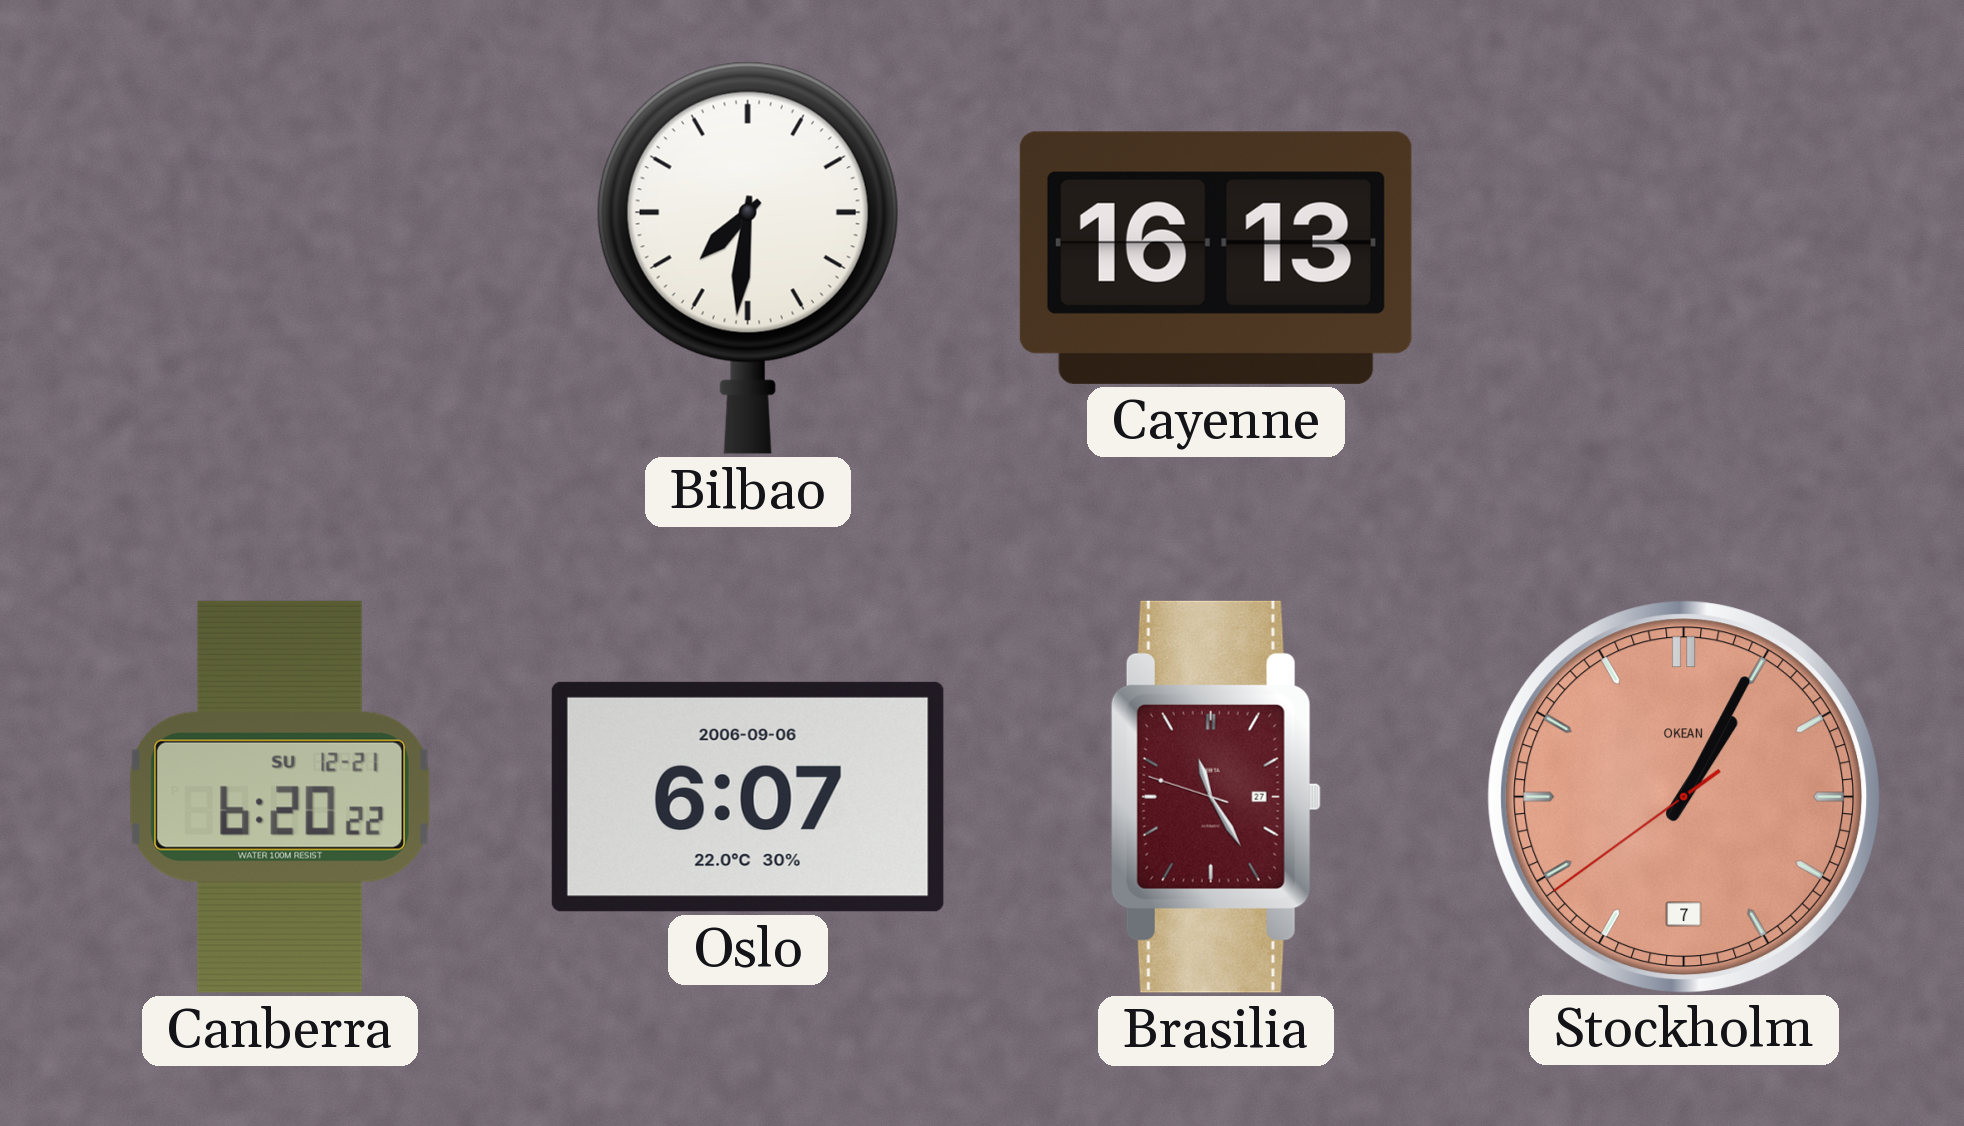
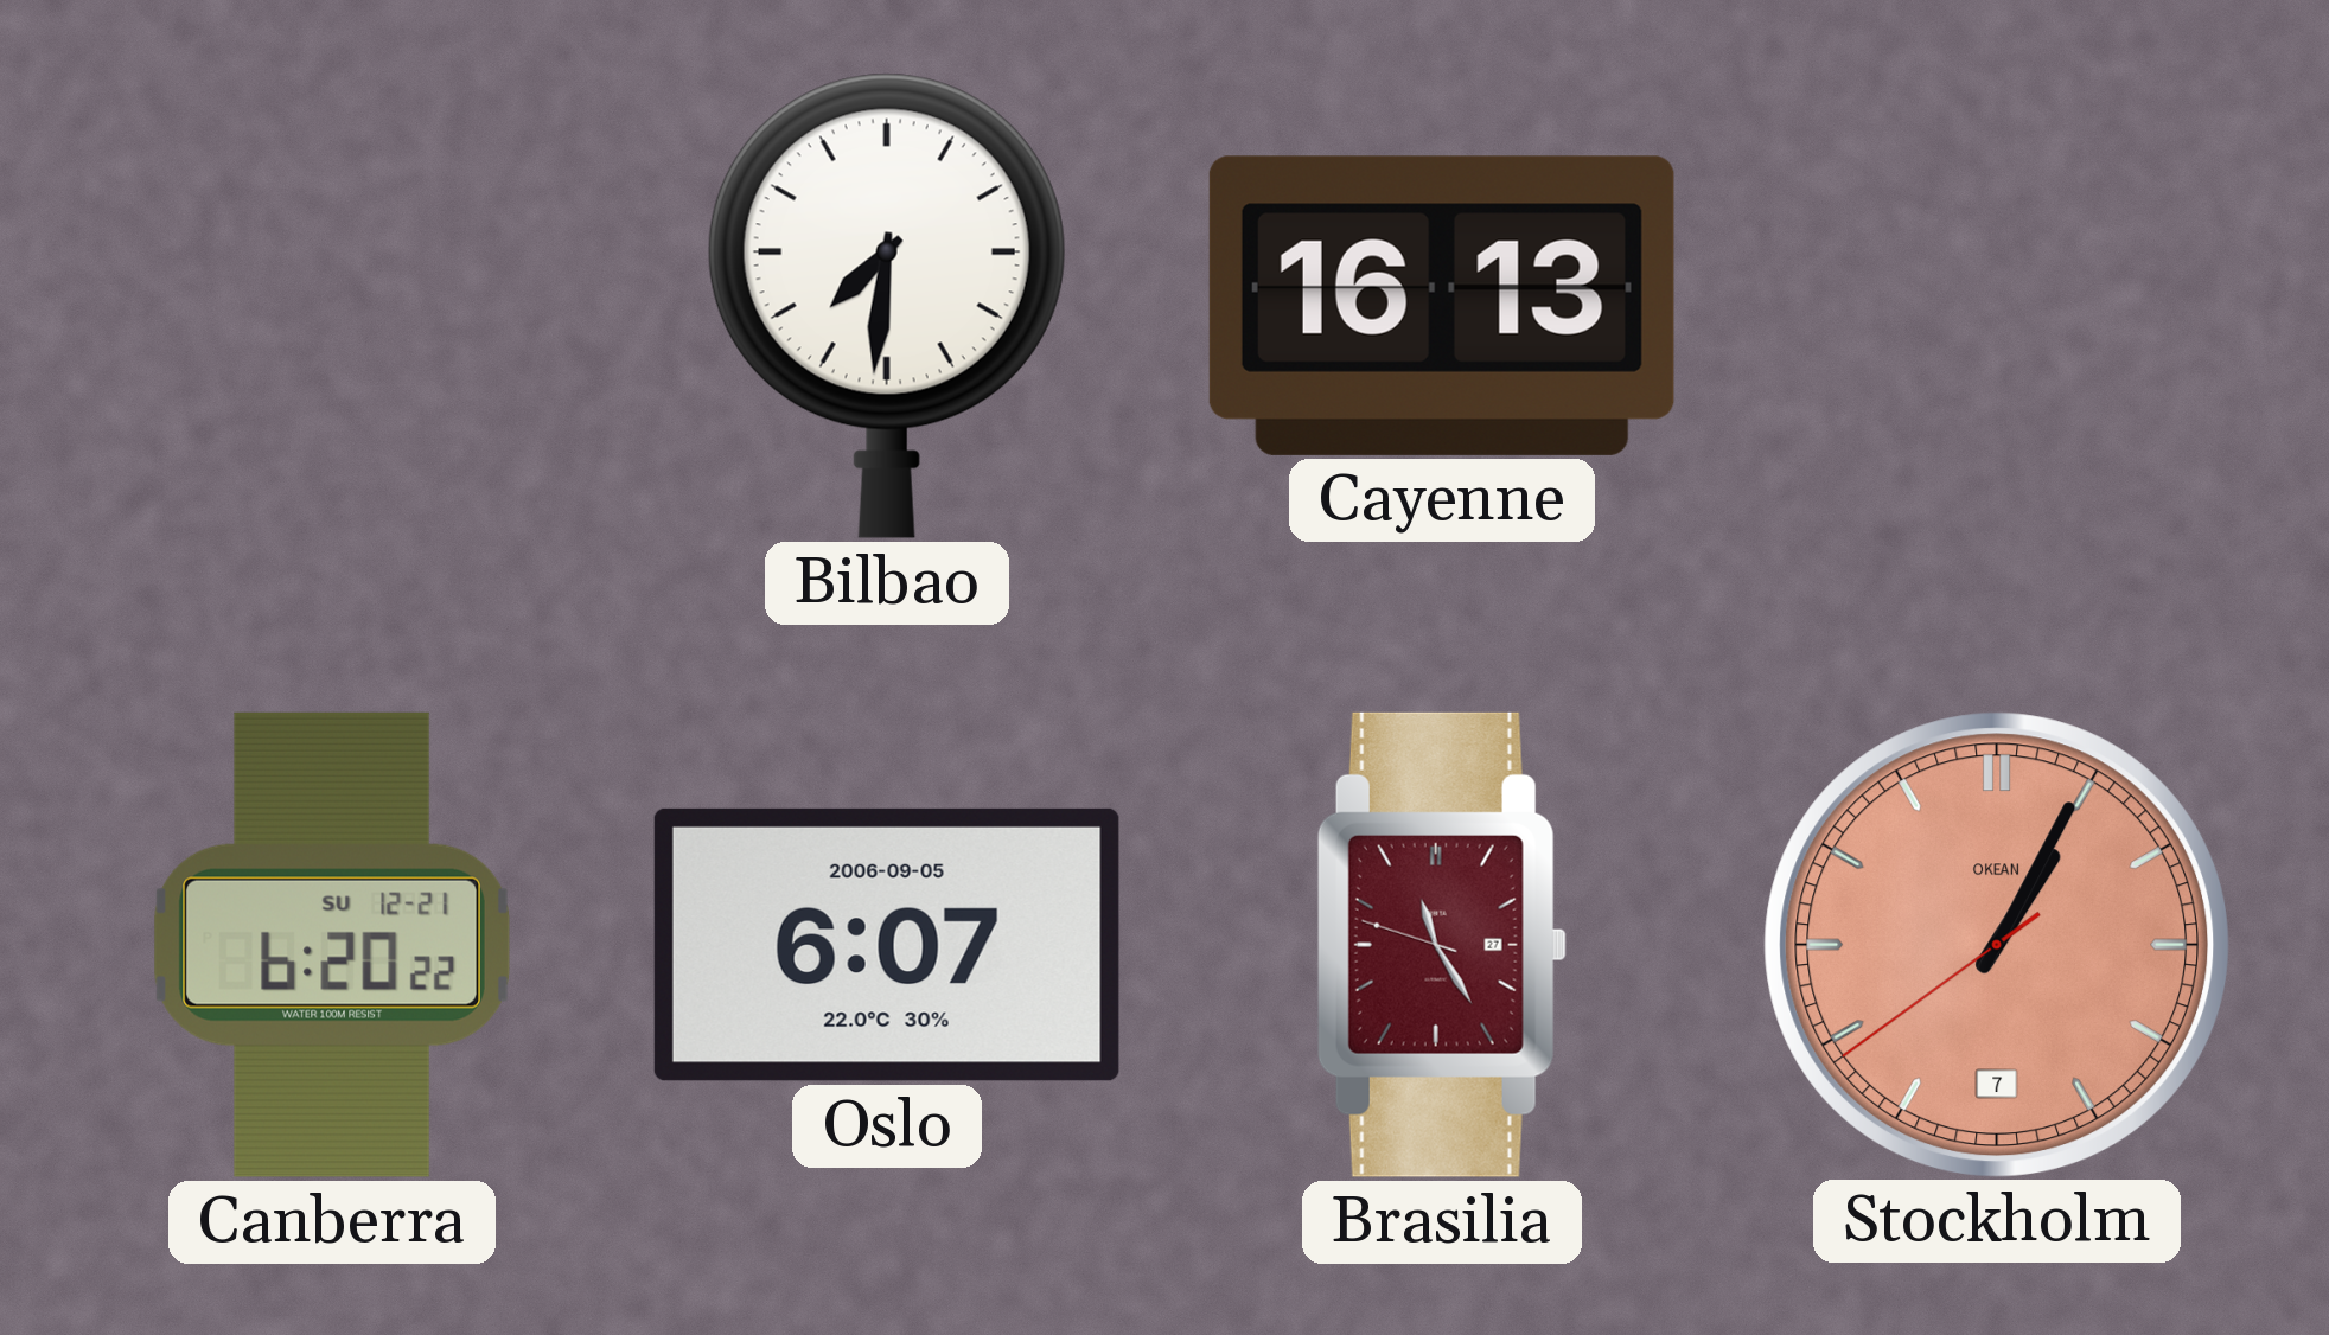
Oslo date: 2006-09-06 -> 2006-09-05
